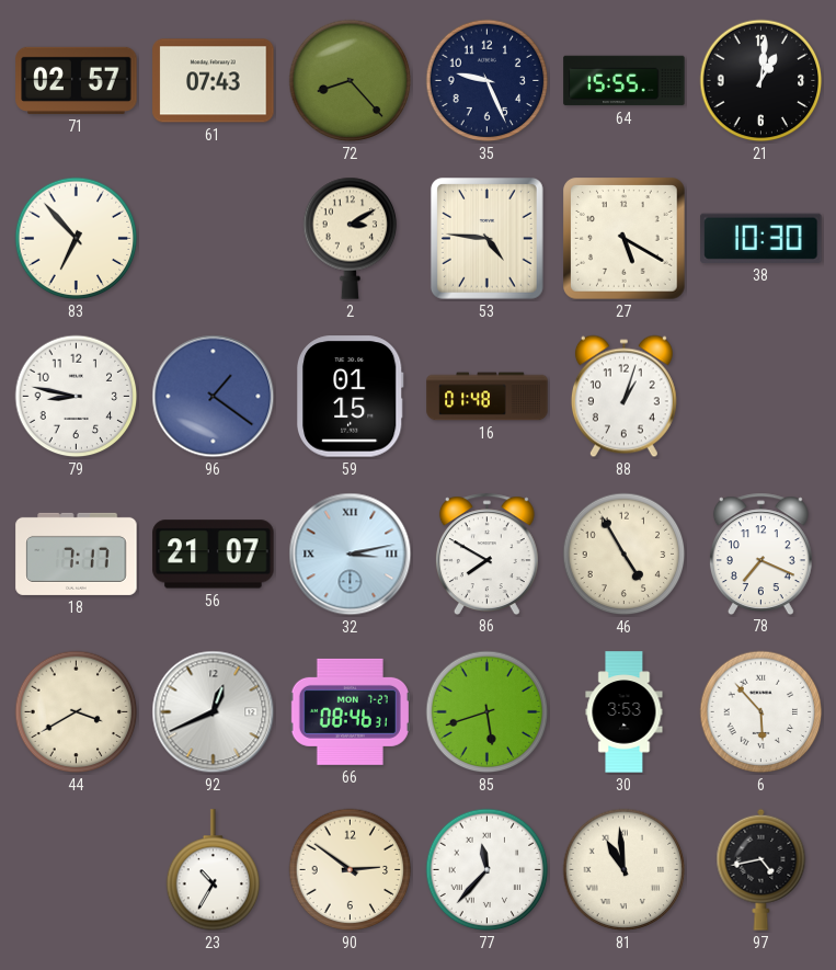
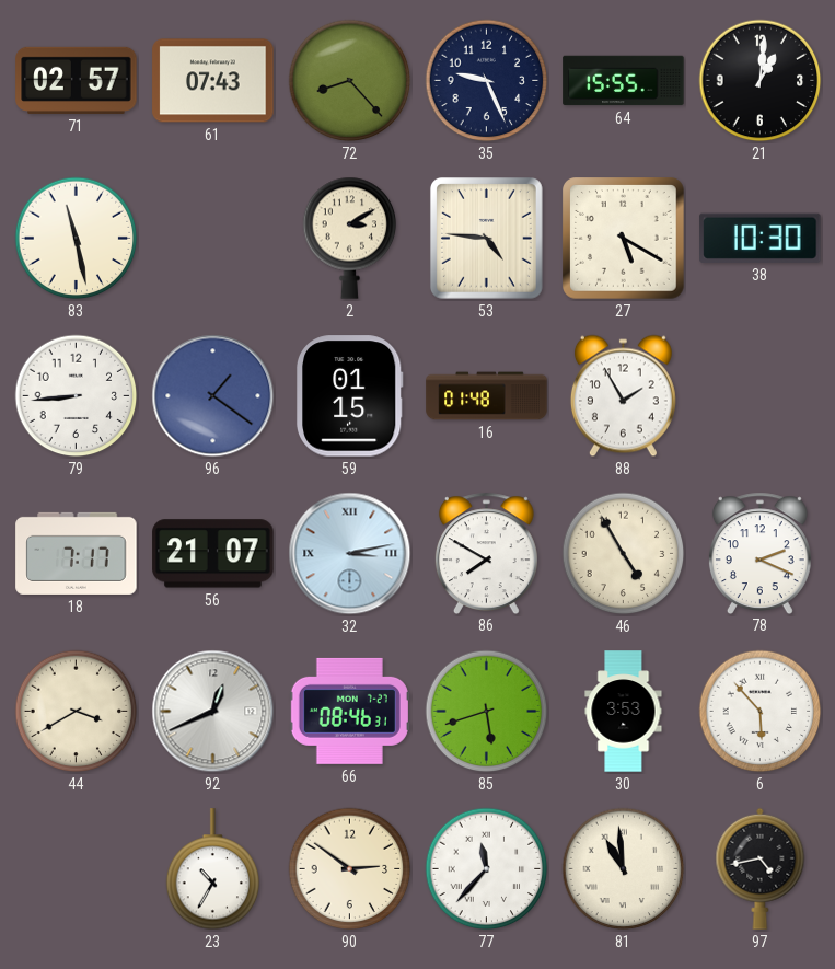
83: 6:53 -> 11:28
79: 8:47 -> 8:44
88: 1:03 -> 1:55
78: 7:19 -> 2:19
